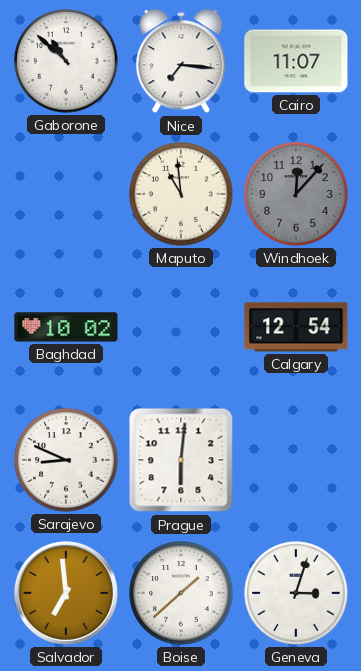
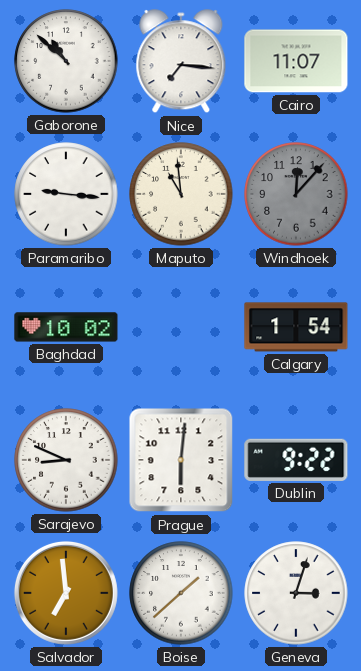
Paramaribo: none -> 9:16
Calgary: 12:54 -> 1:54
Dublin: none -> 9:22
